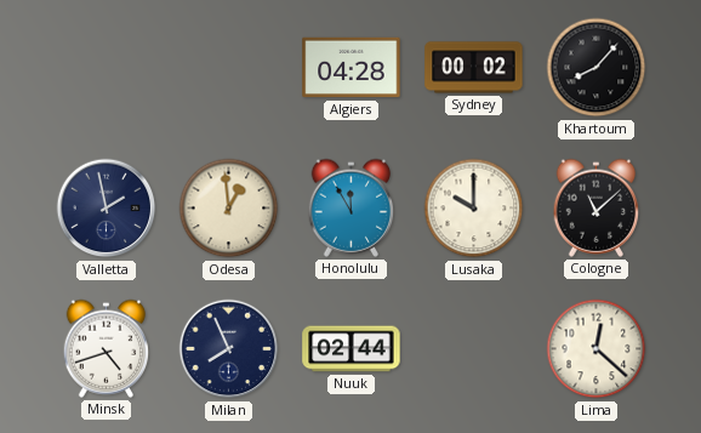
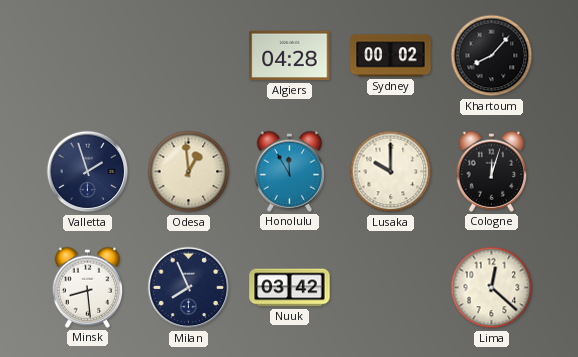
Valletta: 1:58 -> 1:57
Cologne: 11:08 -> 12:03
Minsk: 4:42 -> 8:29
Nuuk: 02:44 -> 03:42
